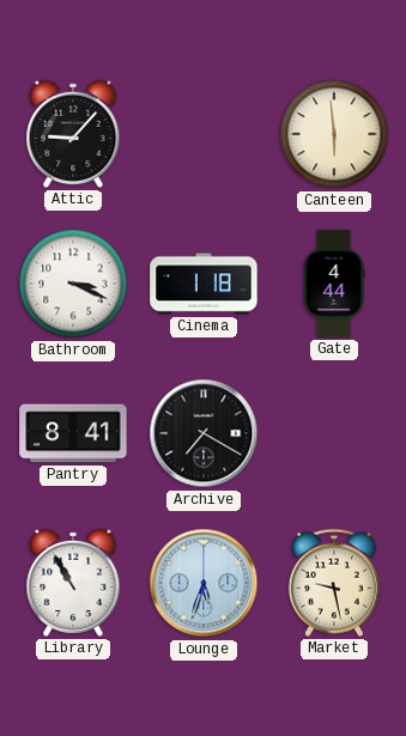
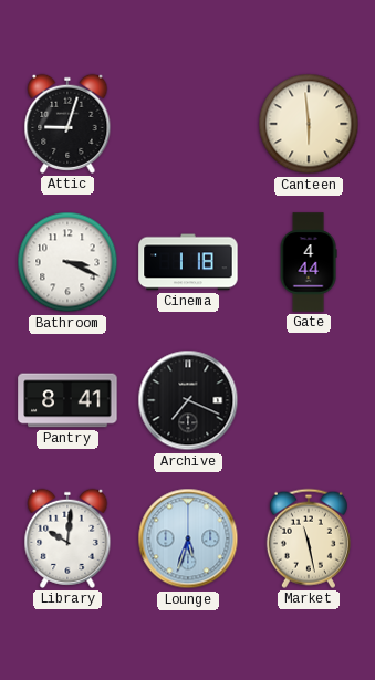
Attic: 9:07 -> 9:03
Archive: 7:20 -> 7:19
Library: 10:55 -> 10:01
Market: 9:28 -> 11:28
